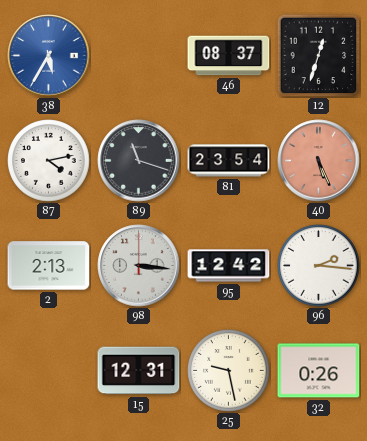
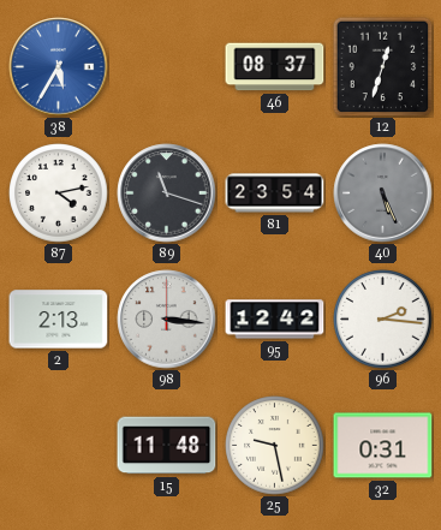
40 dial: salmon -> grey
15: 12:31 -> 11:48
32: 0:26 -> 0:31
